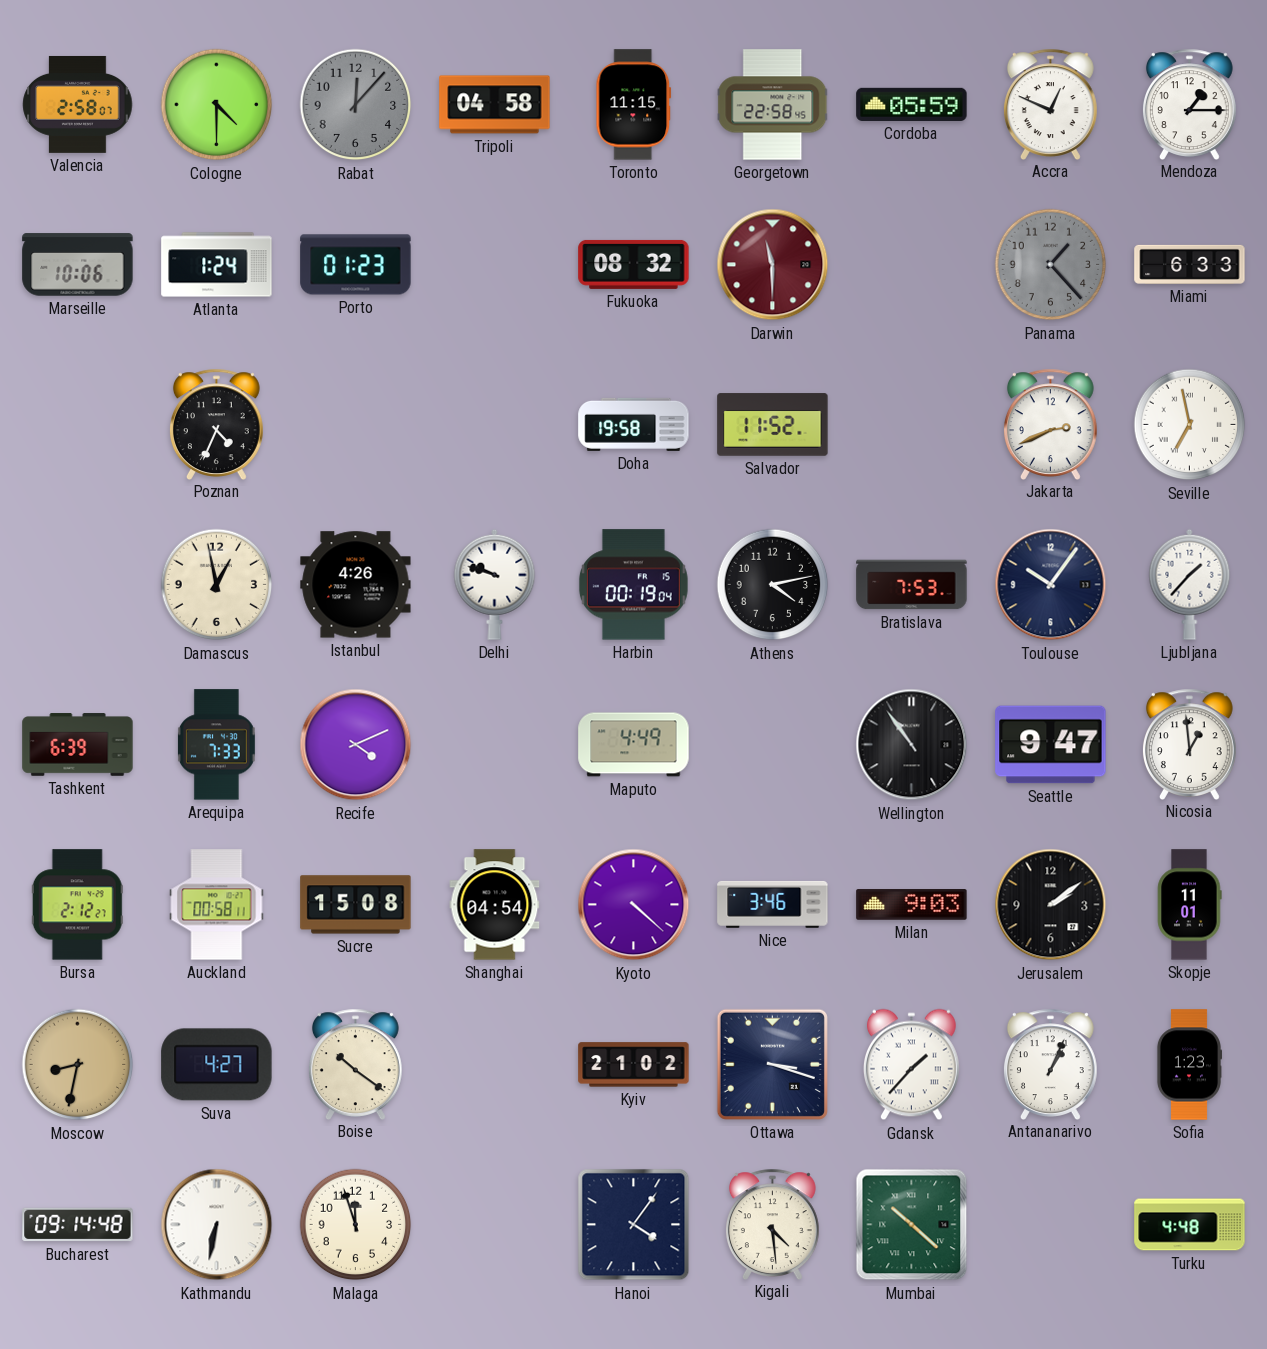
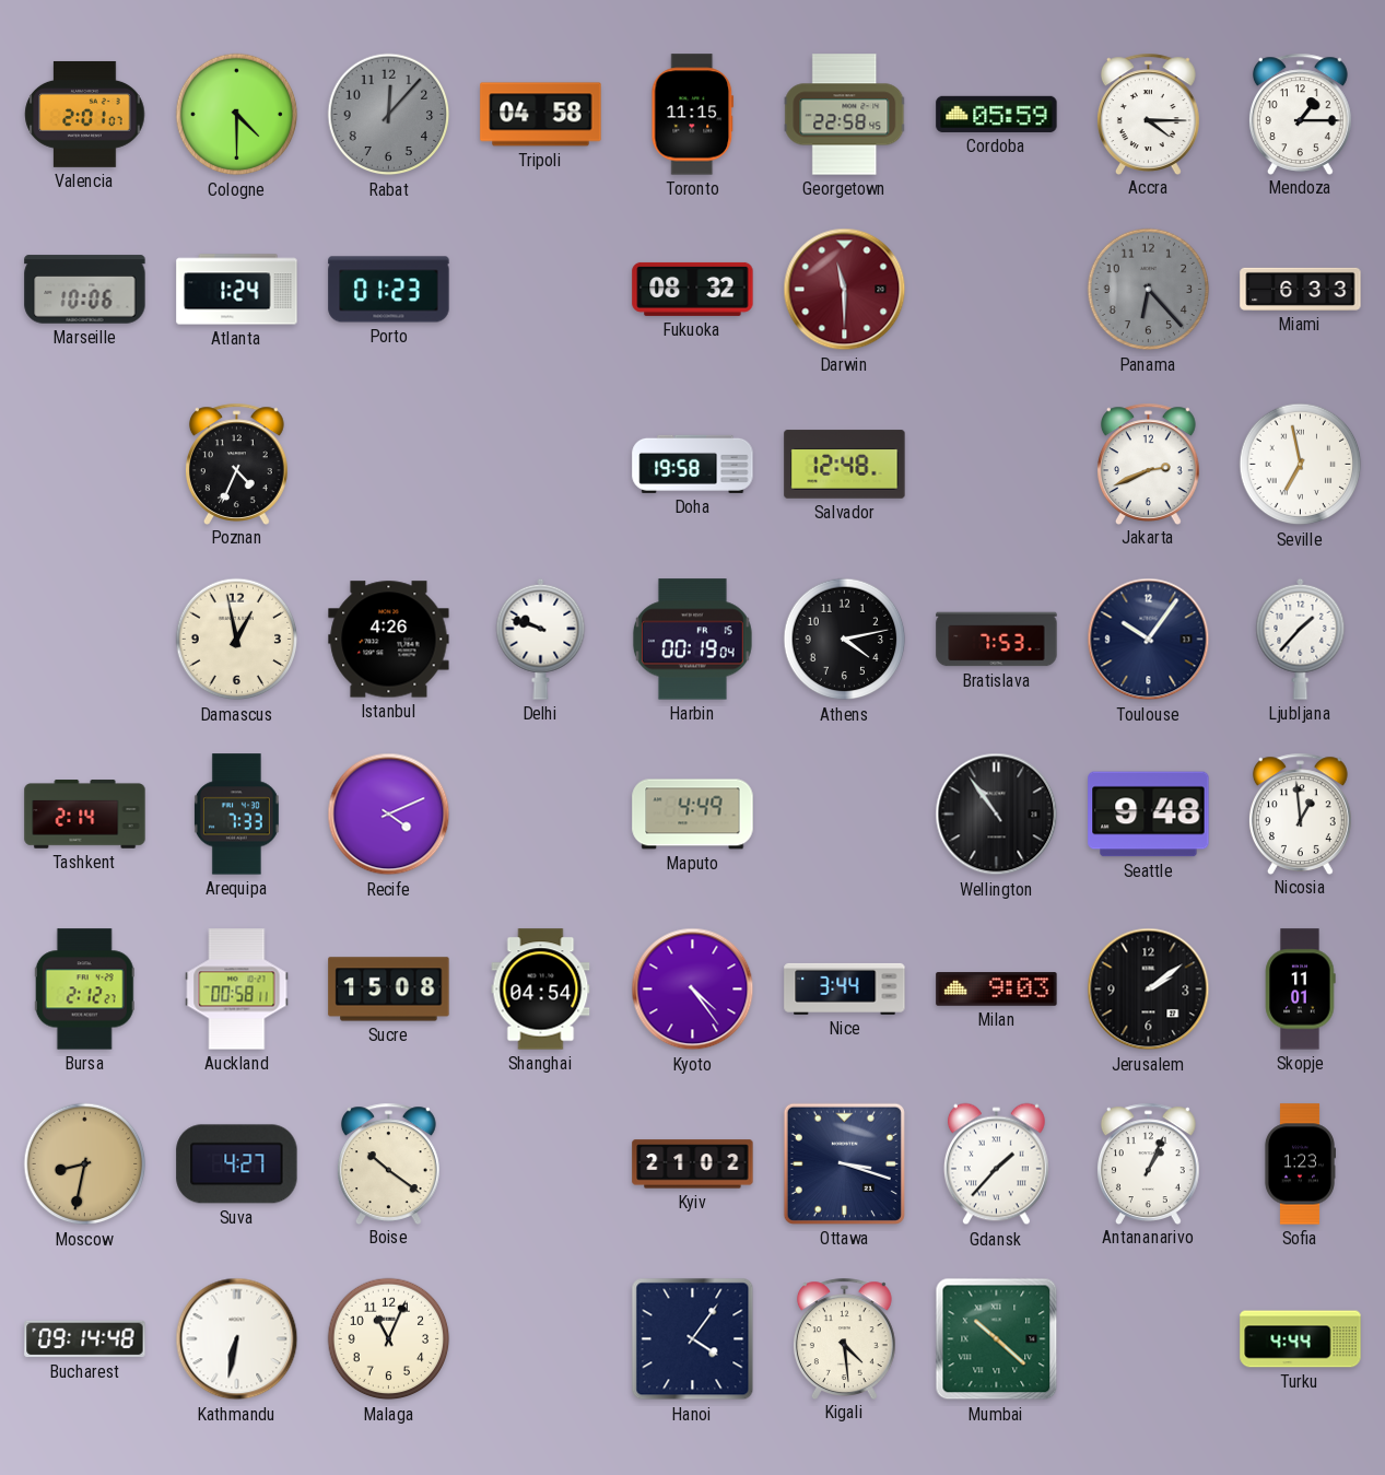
Valencia: 2:58 -> 2:01
Accra: 12:49 -> 4:15
Panama: 1:23 -> 6:23
Salvador: 11:52 -> 12:48
Tashkent: 6:39 -> 2:14
Seattle: 9:47 -> 9:48
Kyoto: 4:22 -> 4:24
Nice: 3:46 -> 3:44
Malaga: 11:57 -> 11:04
Turku: 4:48 -> 4:44
